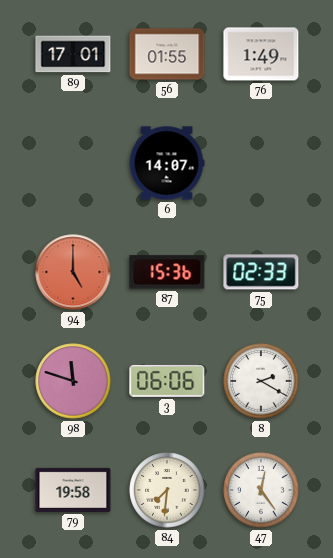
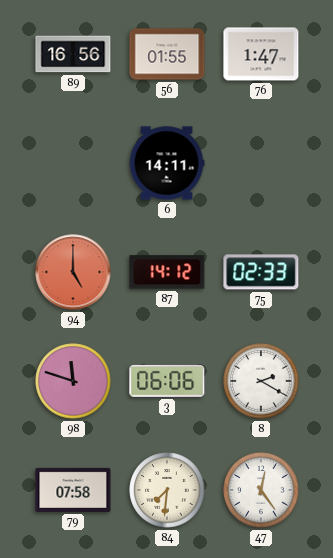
89: 17:01 -> 16:56
76: 1:49 -> 1:47
6: 14:07 -> 14:11
87: 15:36 -> 14:12
79: 19:58 -> 07:58
